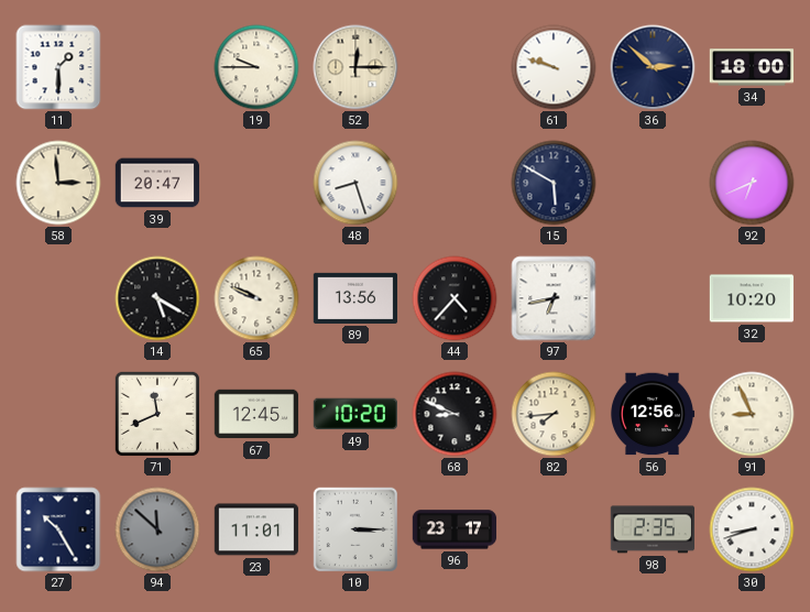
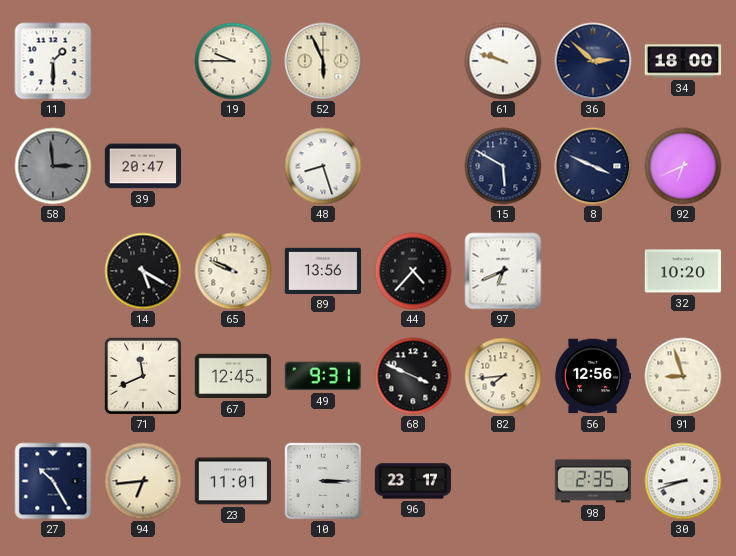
52: 12:15 -> 5:56
58 dial: cream -> grey
8: none -> 3:49
97: 6:43 -> 6:41
49: 10:20 -> 9:31
68: 8:49 -> 3:49
91: 8:56 -> 8:57
94: 11:52 -> 6:44
94 dial: grey -> cream
